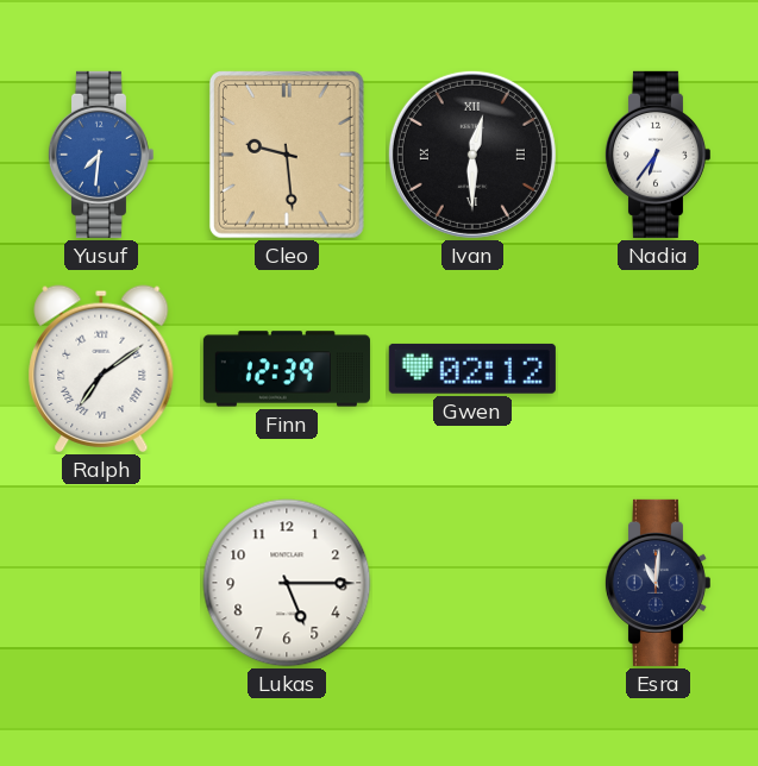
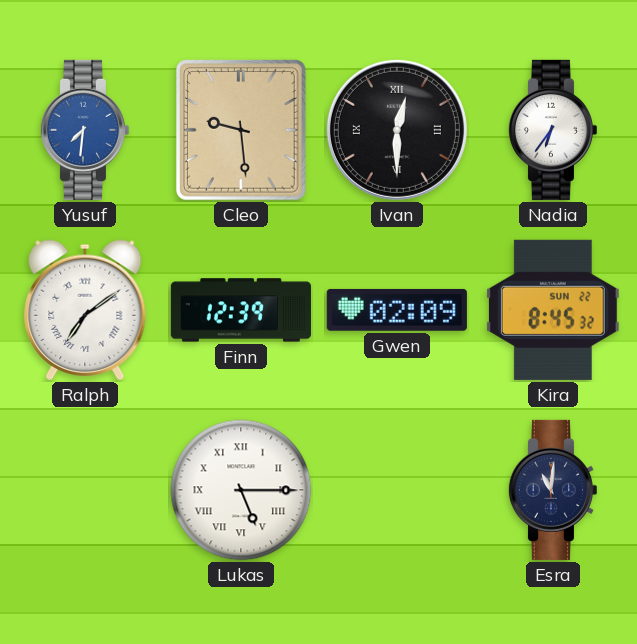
Gwen: 02:12 -> 02:09
Kira: none -> 8:45
Lukas numerals: Arabic -> Roman
